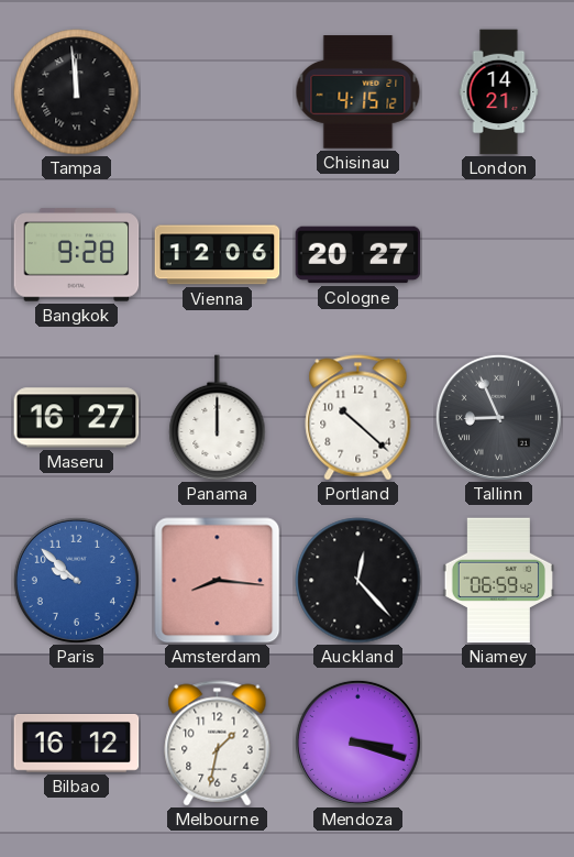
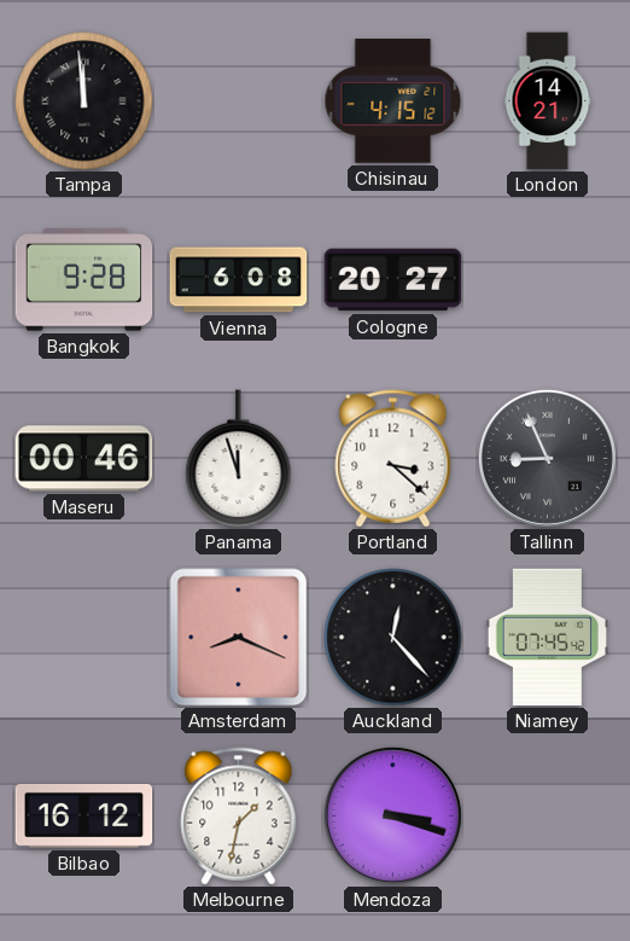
Vienna: 12:06 -> 6:08
Maseru: 16:27 -> 00:46
Panama: 12:00 -> 11:57
Portland: 10:22 -> 3:22
Paris: 9:52 -> none
Amsterdam: 8:16 -> 8:19
Niamey: 06:59 -> 07:45
